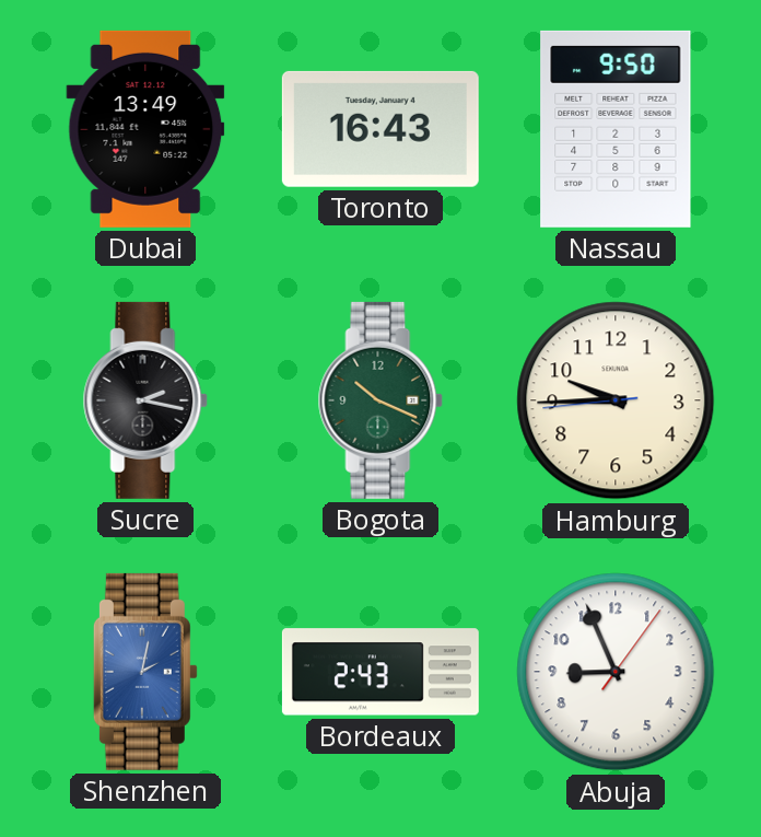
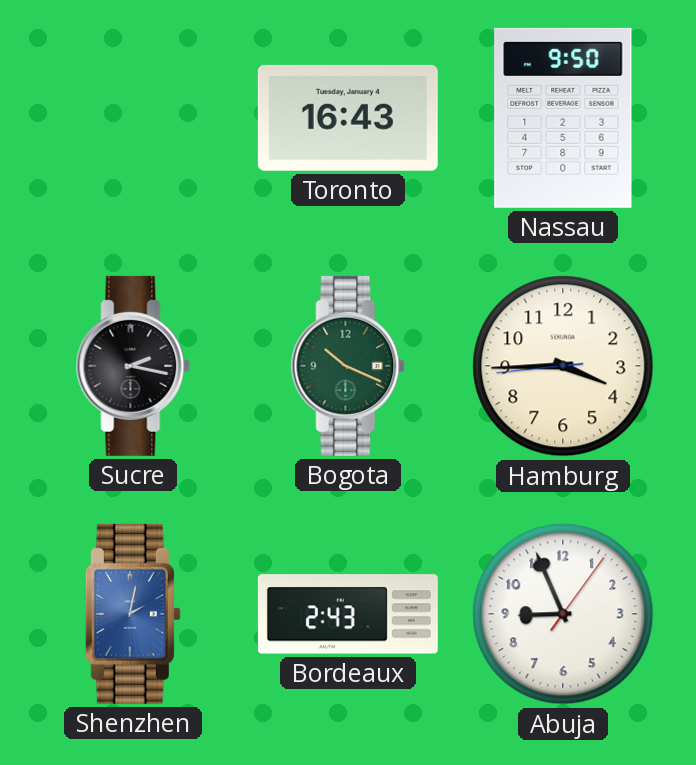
Dubai: 13:49 -> none
Hamburg: 9:44 -> 3:44
